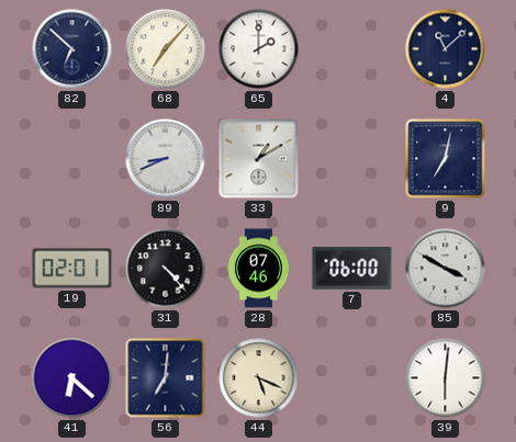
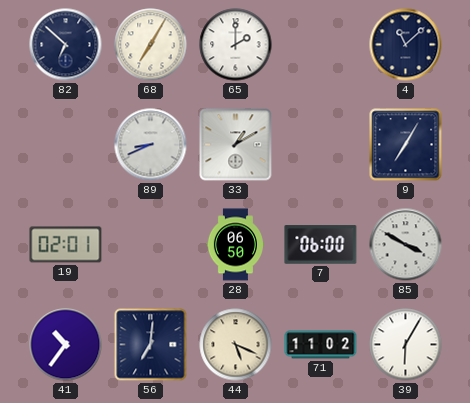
68: 7:07 -> 7:05
9: 7:02 -> 7:05
31: 4:23 -> none
28: 07:46 -> 06:50
41: 6:22 -> 10:36
71: none -> 11:02
39: 6:01 -> 6:05
